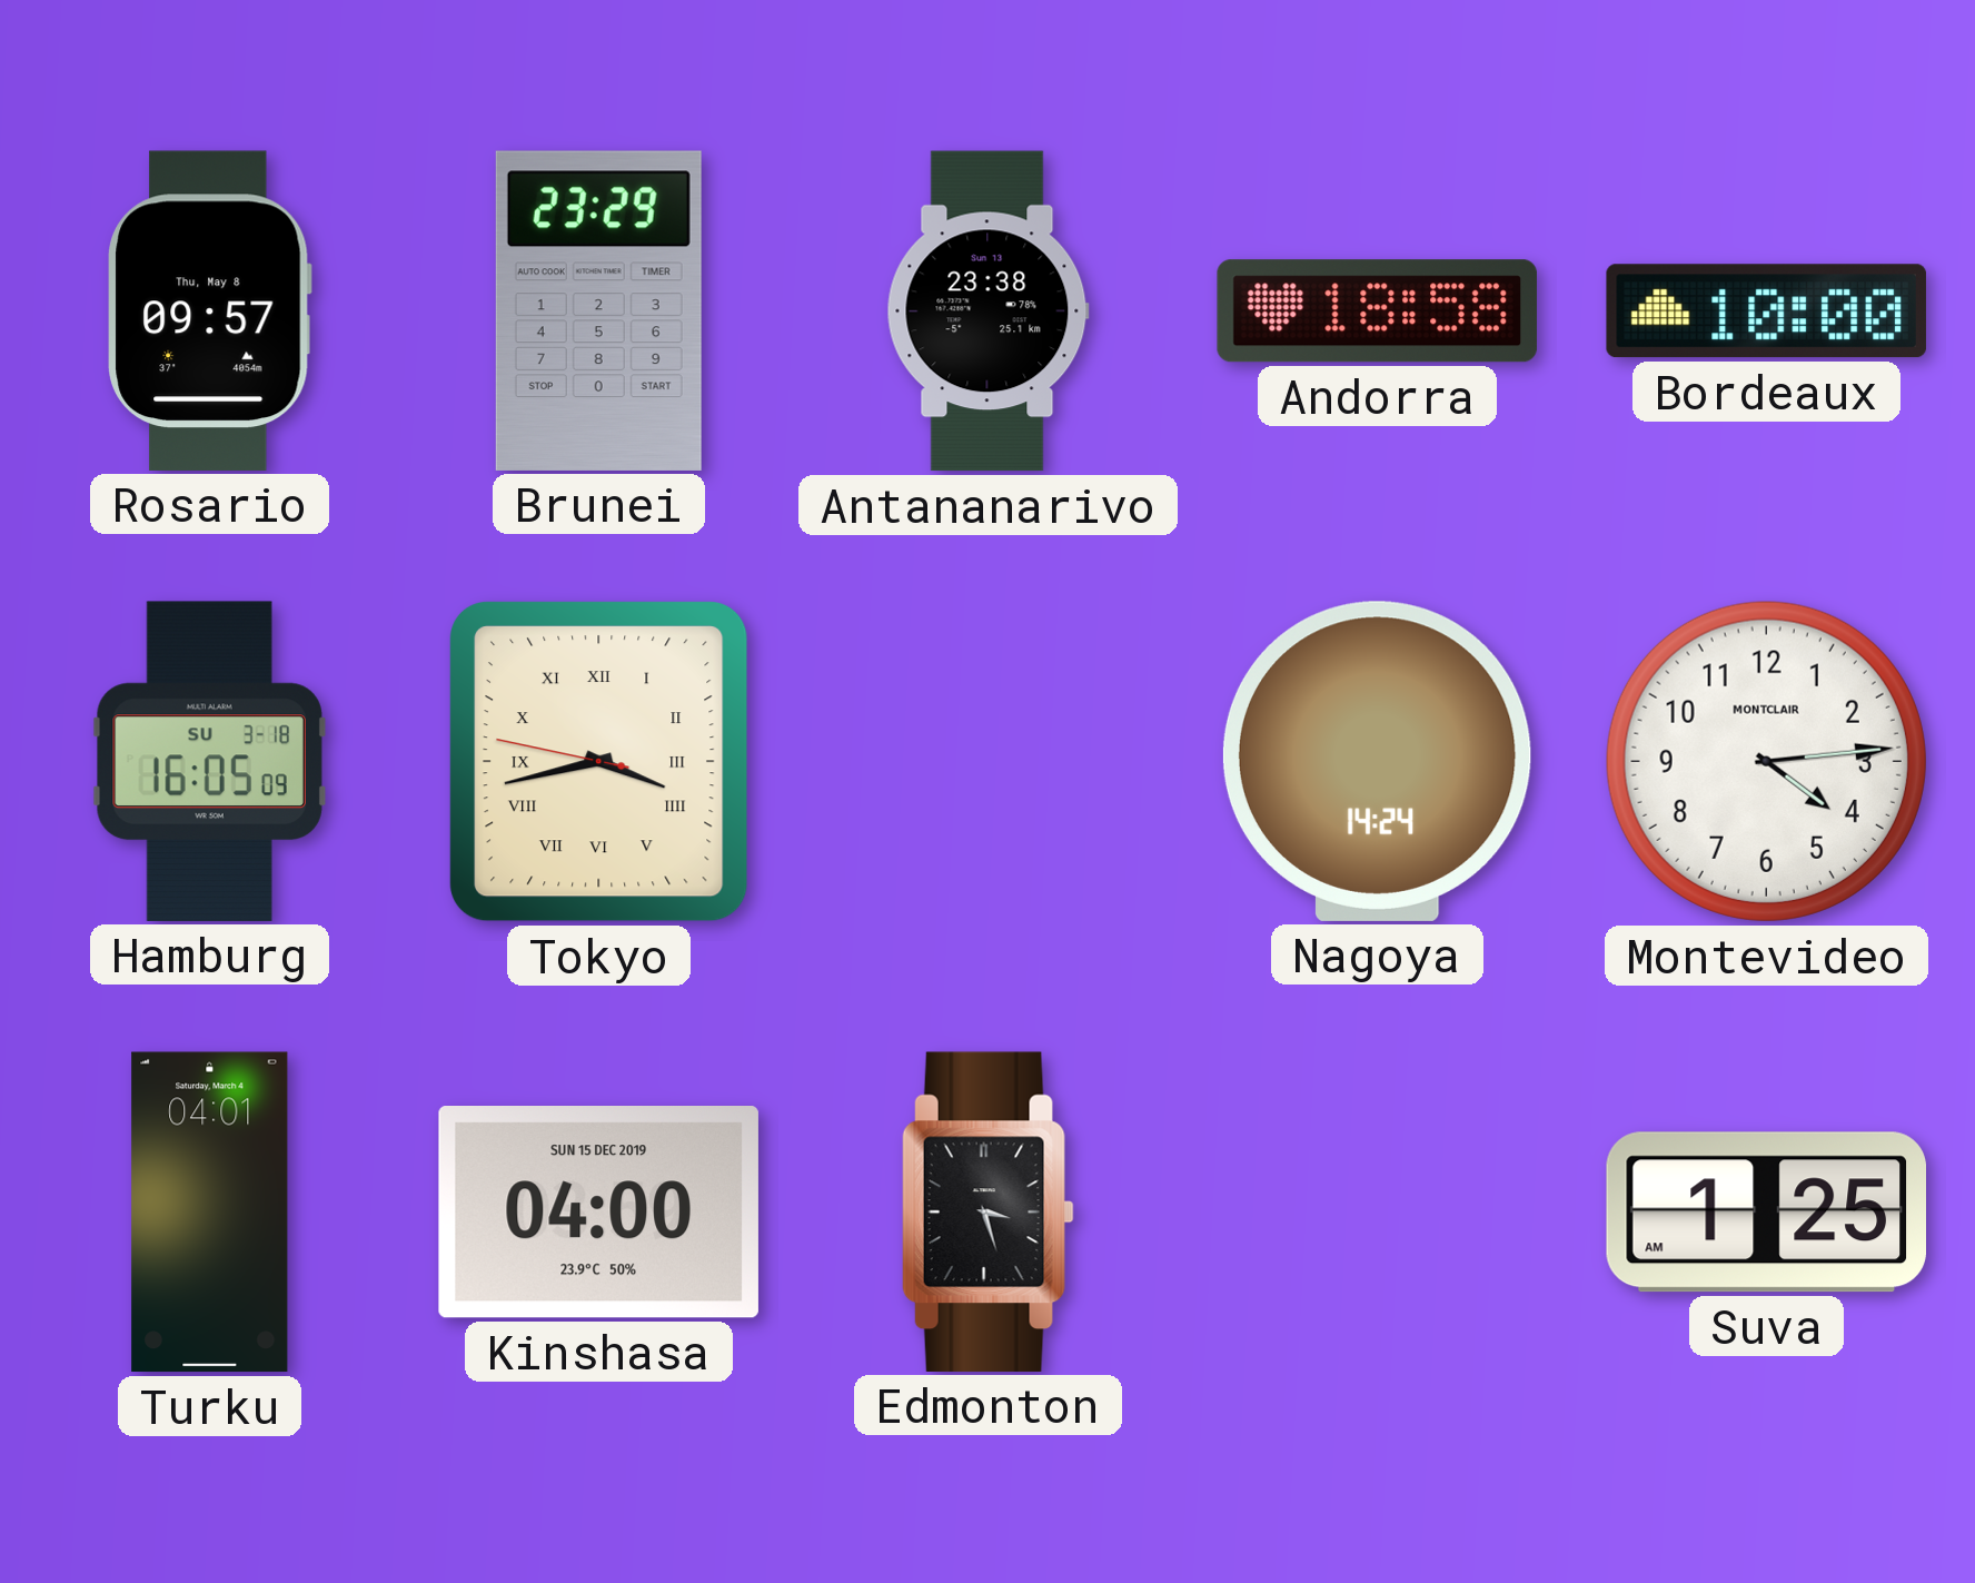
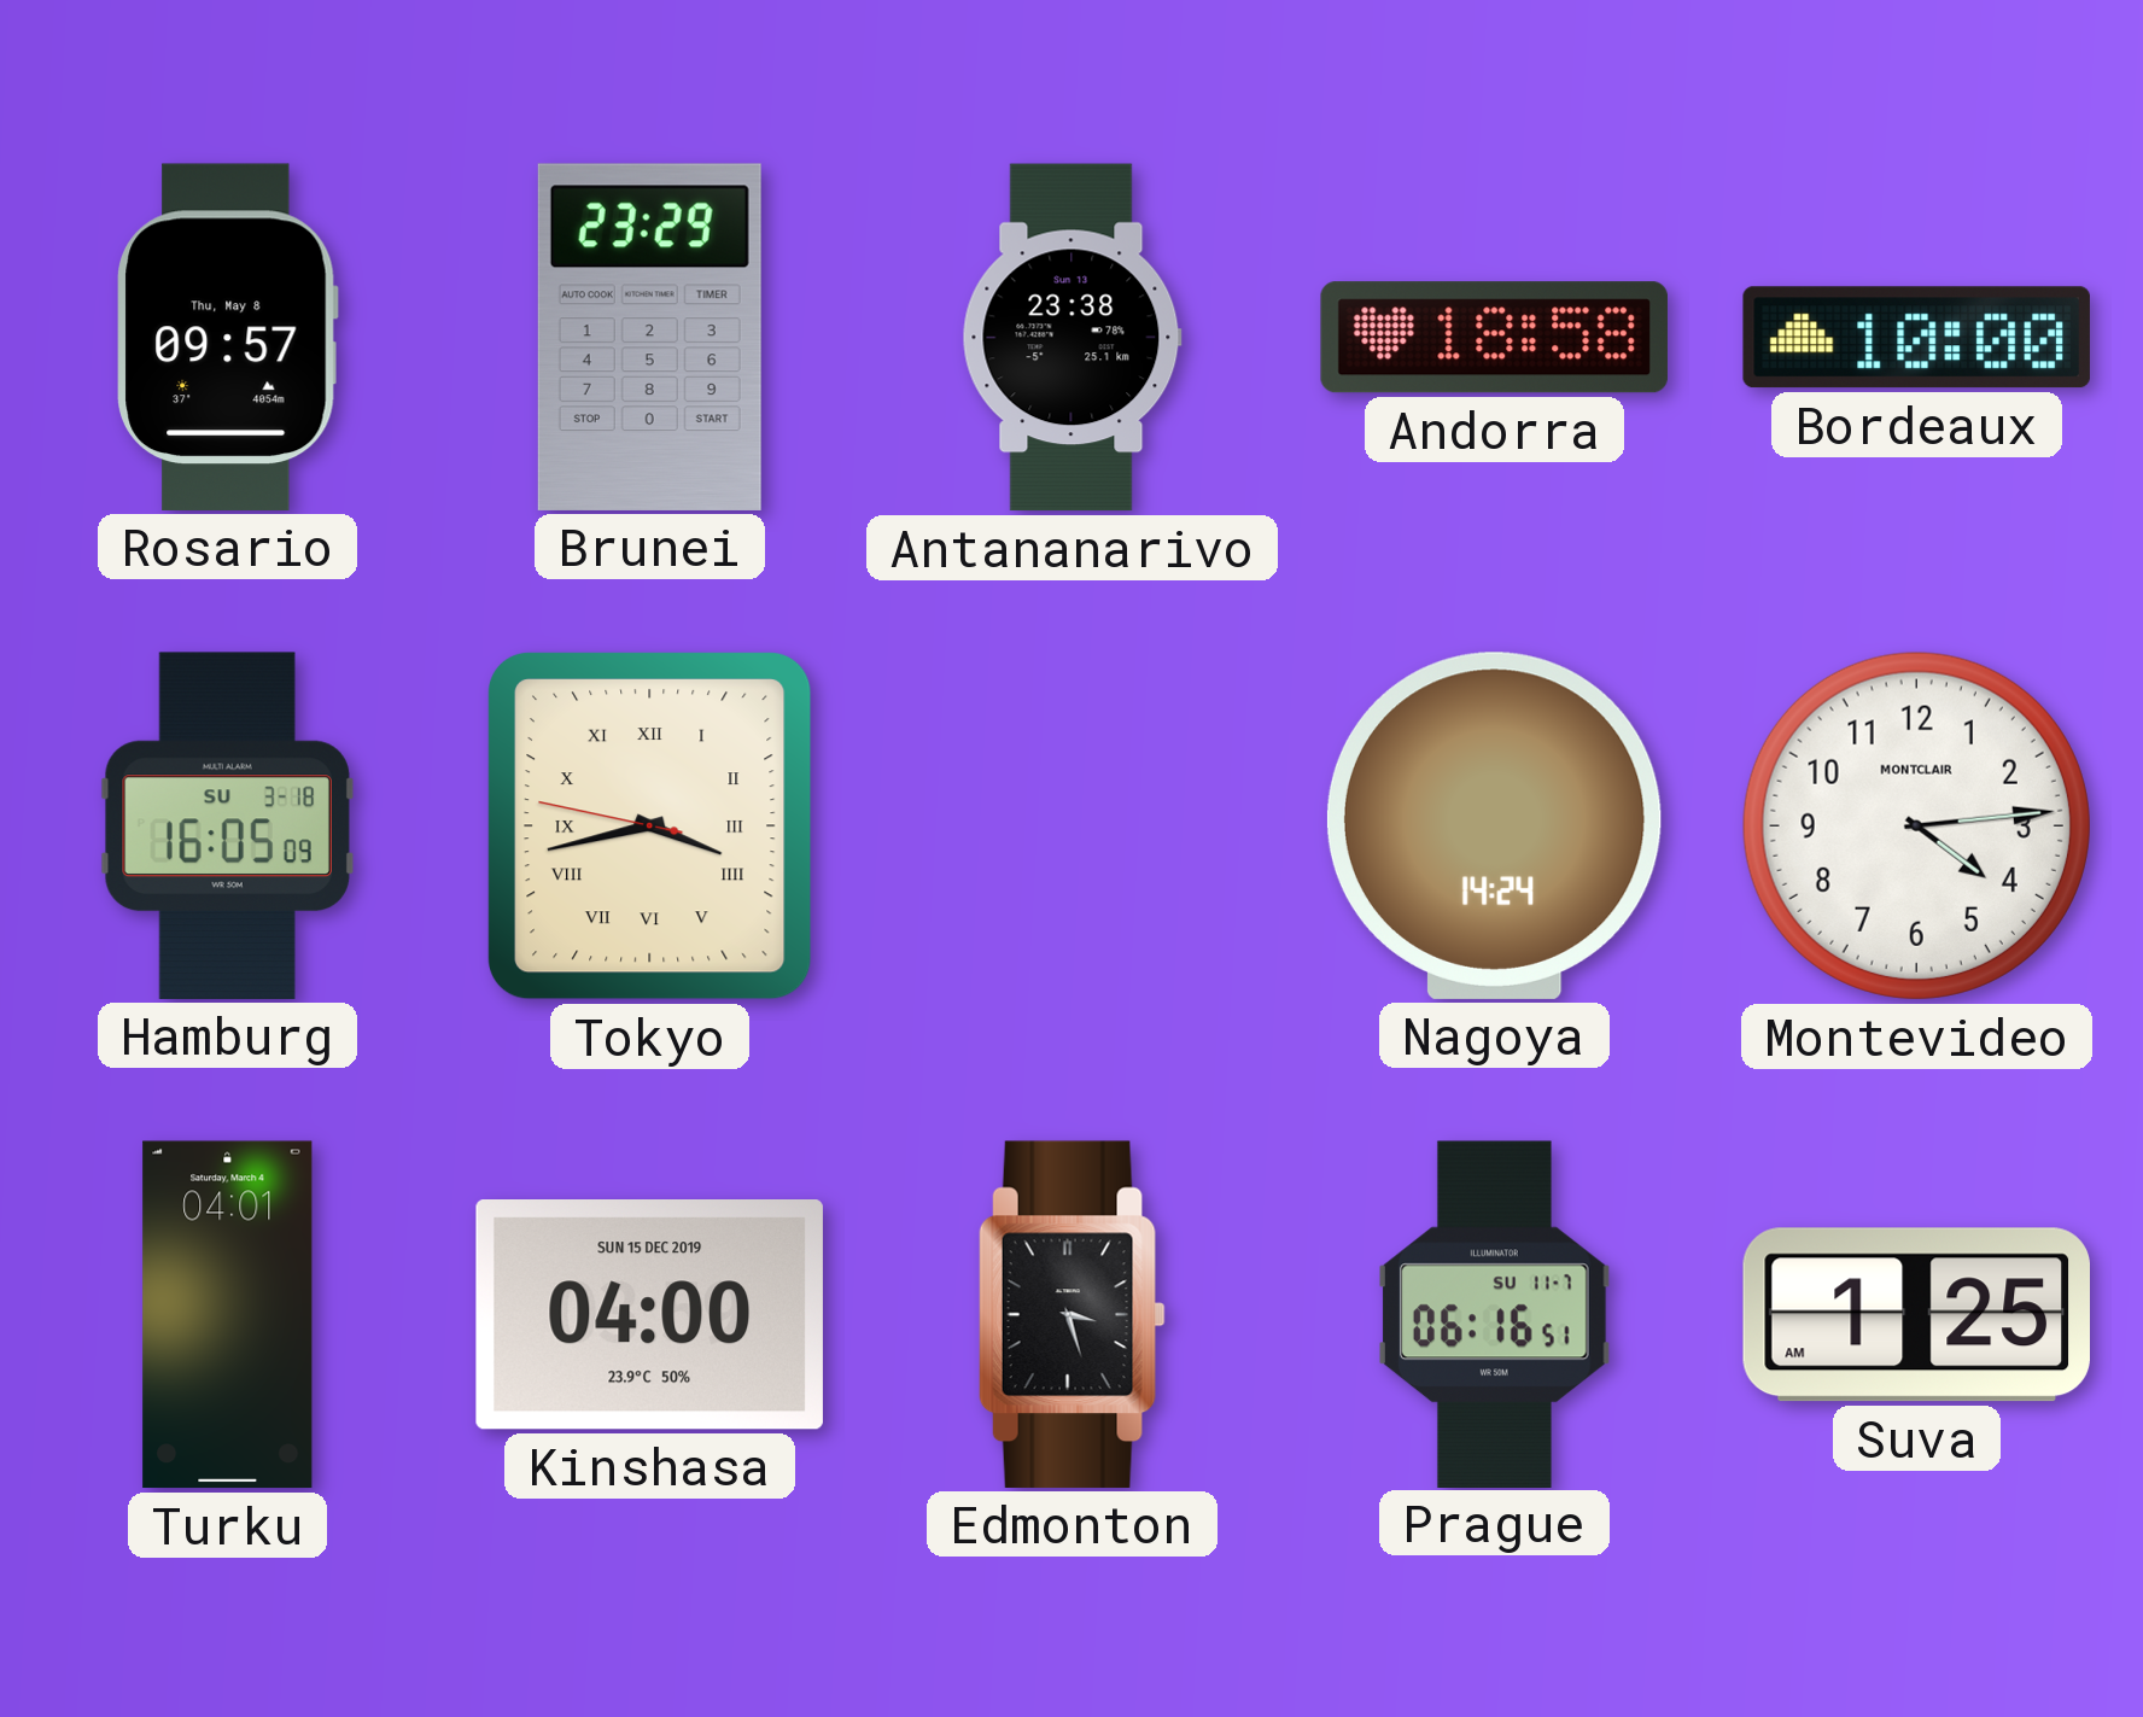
Prague: none -> 06:16
